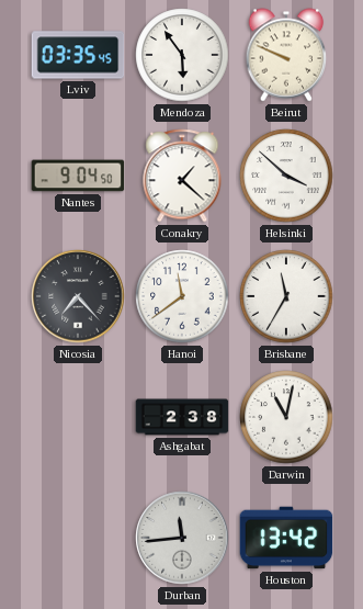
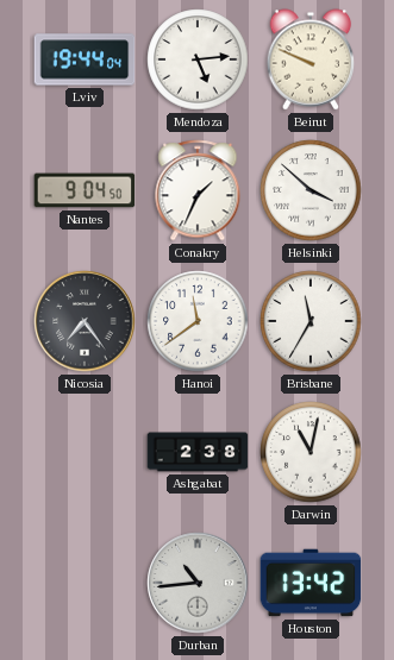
Lviv: 03:35 -> 19:44
Mendoza: 5:54 -> 5:14
Conakry: 1:22 -> 1:34
Nicosia: 7:23 -> 7:24
Durban: 11:44 -> 10:44
